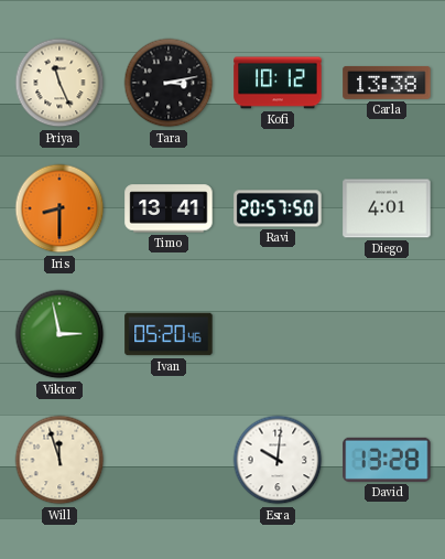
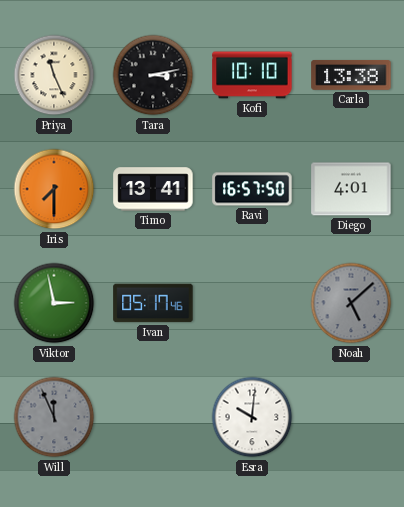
Kofi: 10:12 -> 10:10
Iris: 8:30 -> 7:30
Ravi: 20:57 -> 16:57
Ivan: 05:20 -> 05:17
Noah: none -> 5:08
Will: 11:57 -> 11:56
Will dial: cream -> grey
David: 13:28 -> none
